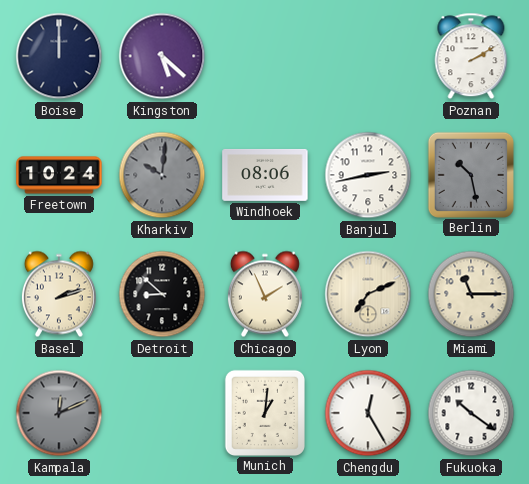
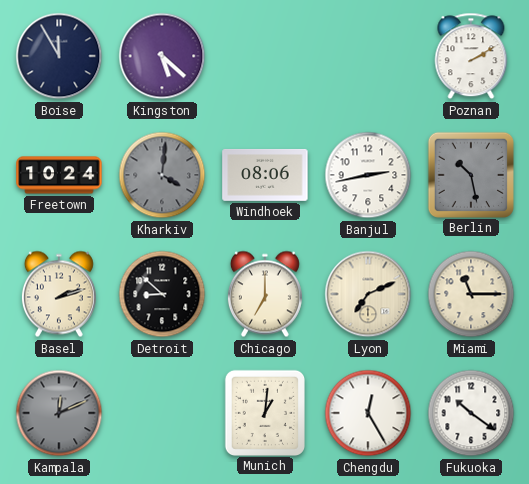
Boise: 12:00 -> 11:55
Kharkiv: 10:01 -> 4:01
Chicago: 1:56 -> 7:00
